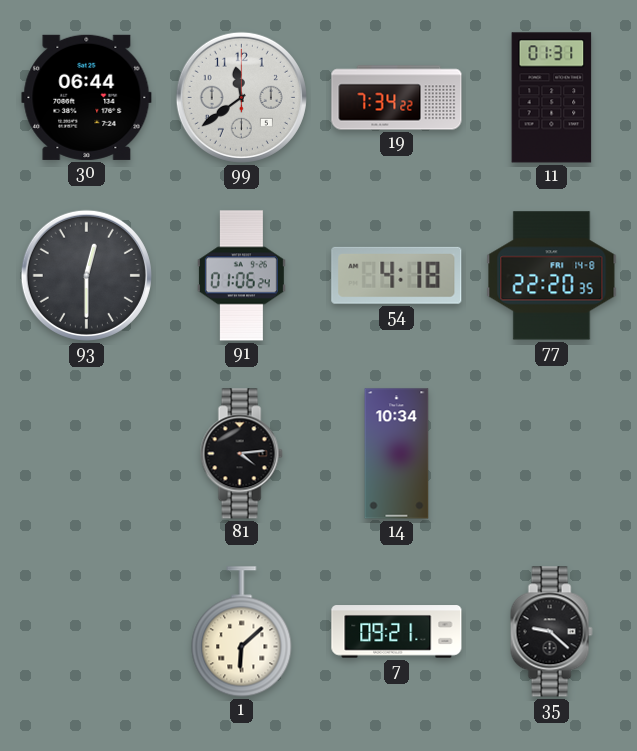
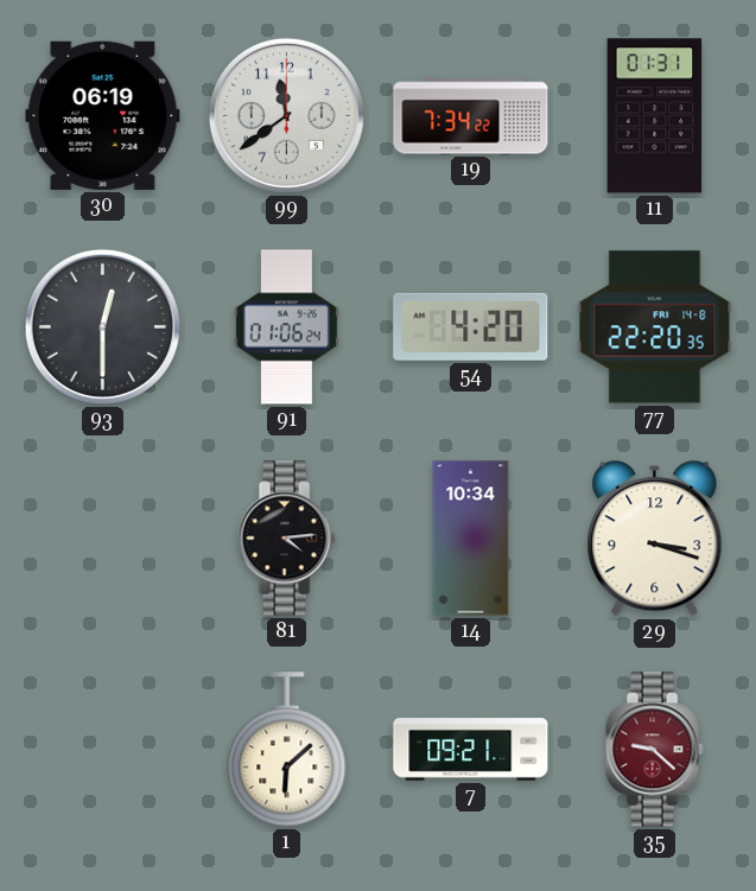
30: 06:44 -> 06:19
54: 4:18 -> 4:20
29: none -> 3:18
35 dial: black -> burgundy
